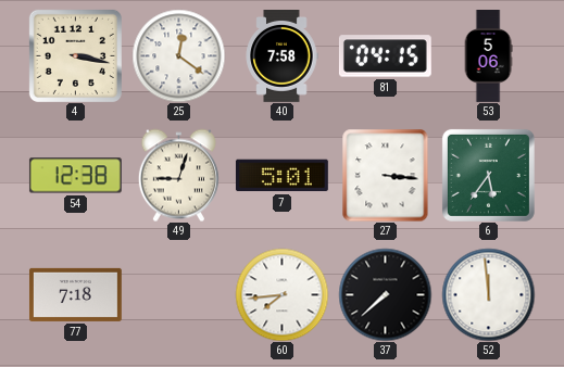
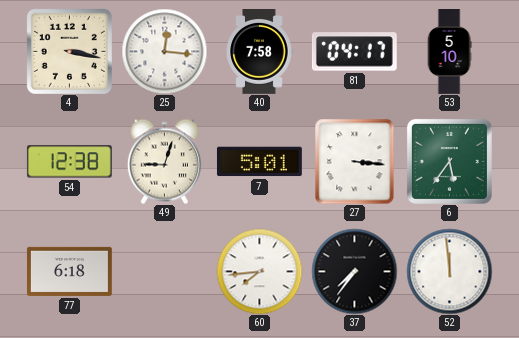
25: 12:21 -> 12:16
81: 04:15 -> 04:17
53: 5:06 -> 5:10
77: 7:18 -> 6:18
37: 7:38 -> 7:36
